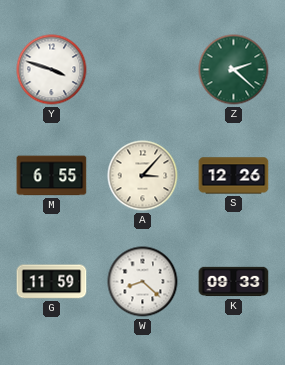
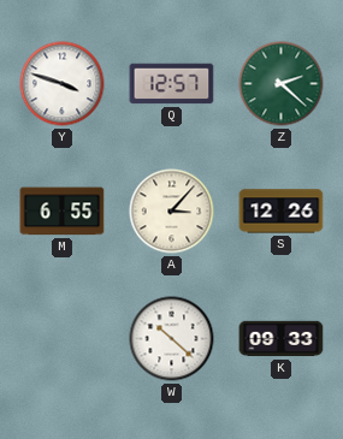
Q: none -> 12:57
G: 11:59 -> none
W: 8:22 -> 10:22
